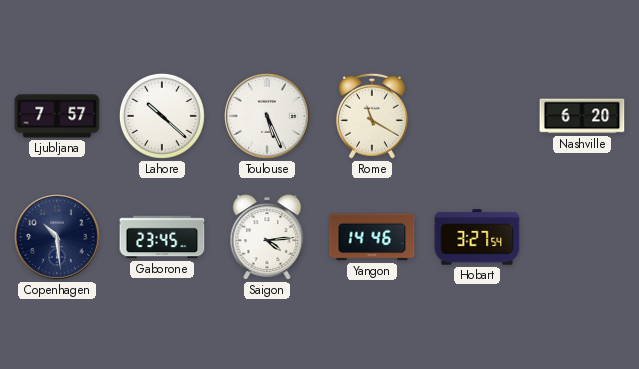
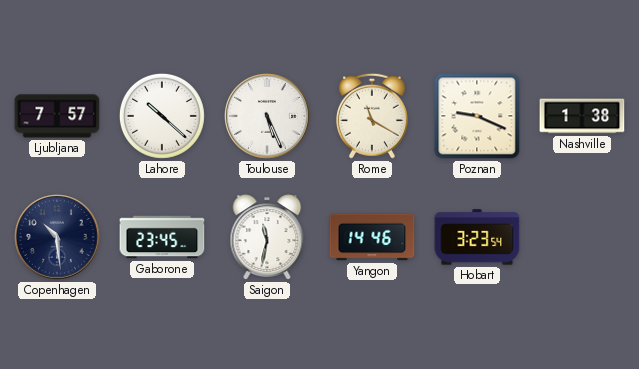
Poznan: none -> 9:19
Nashville: 6:20 -> 1:38
Saigon: 4:14 -> 11:32
Hobart: 3:27 -> 3:23
